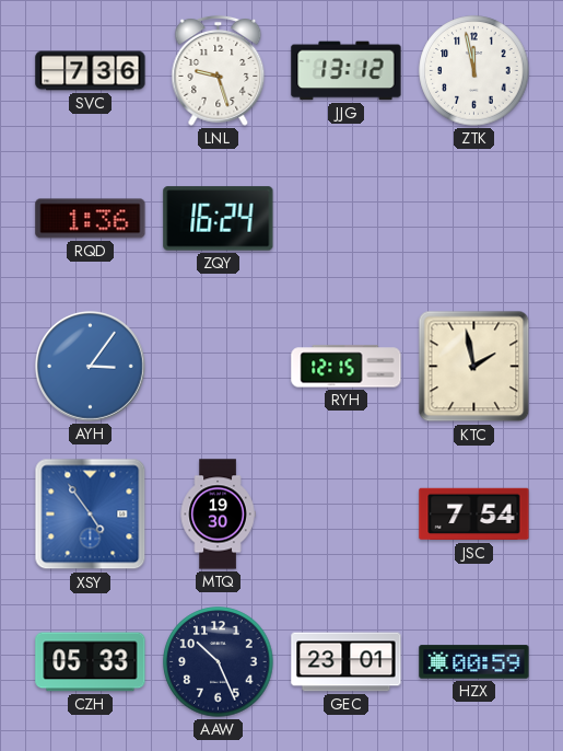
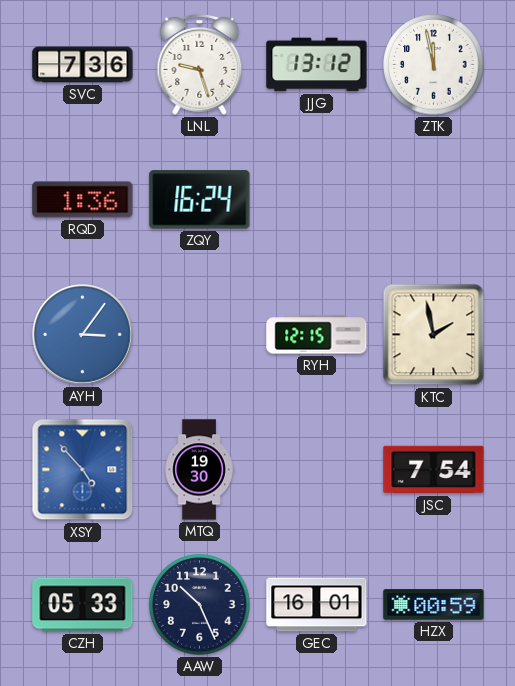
XSY: 4:54 -> 4:53
GEC: 23:01 -> 16:01
